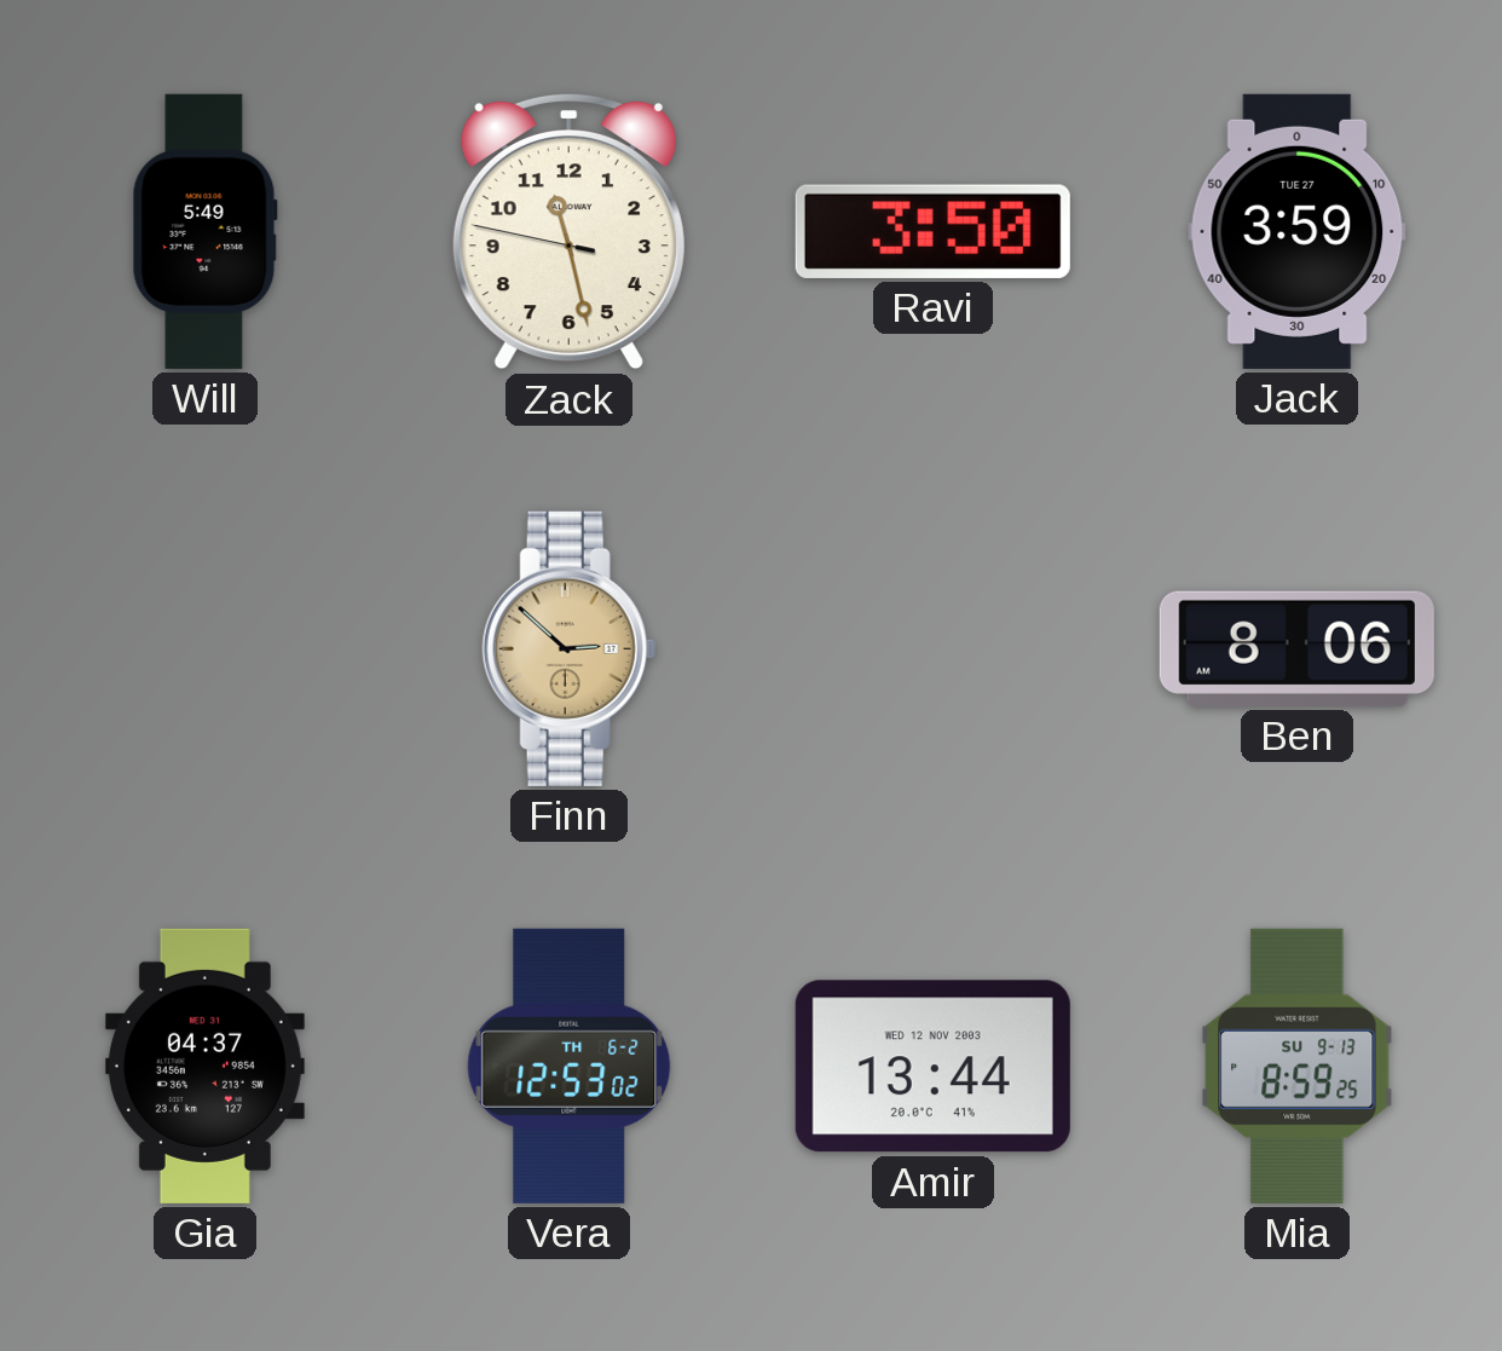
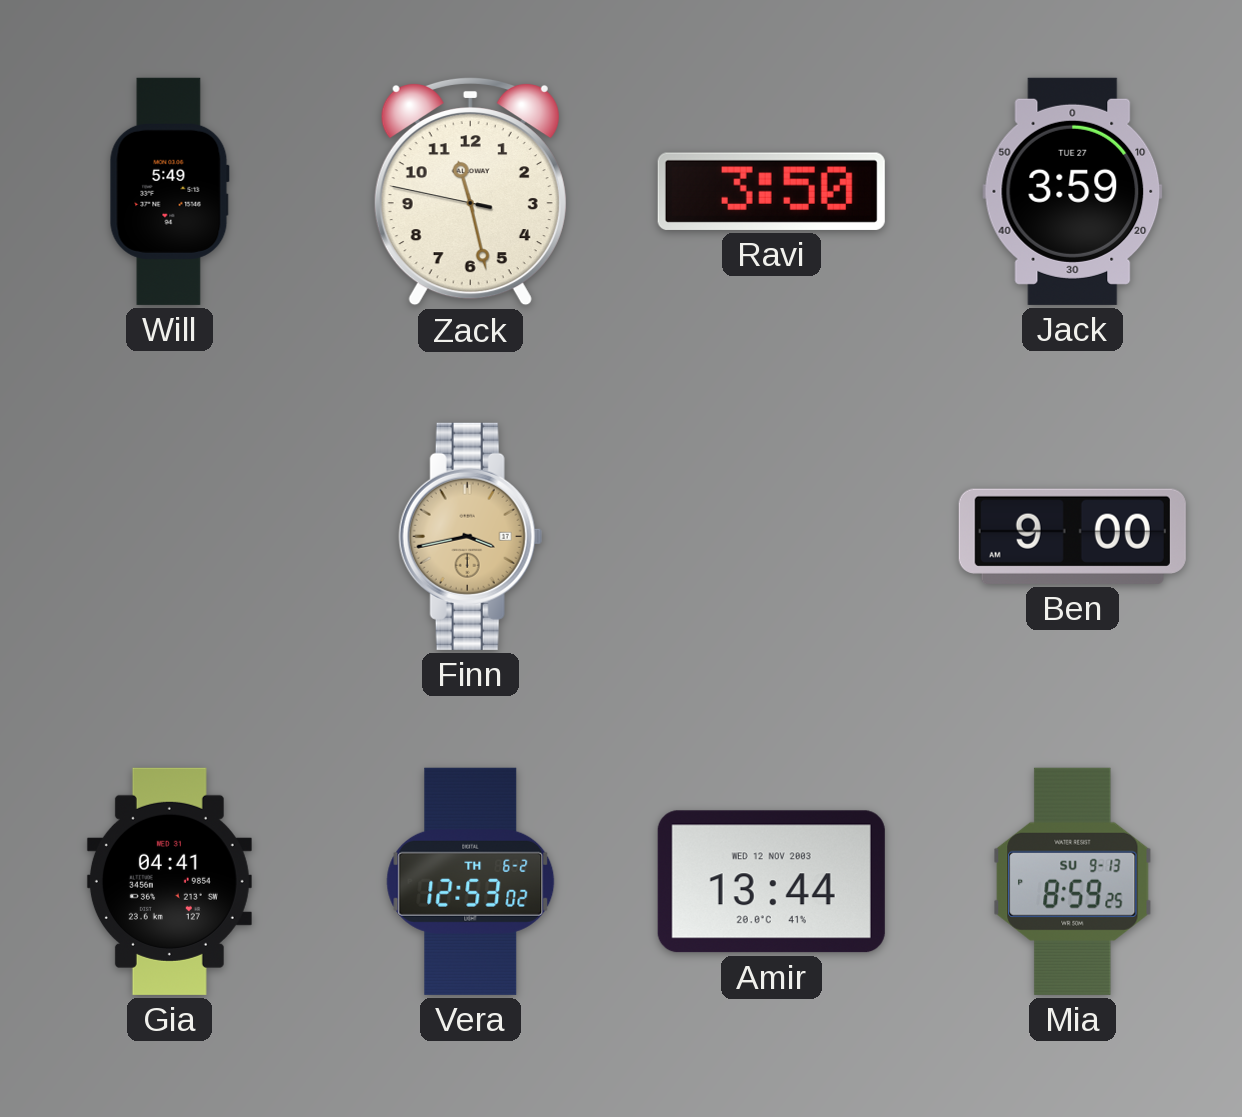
Finn: 2:52 -> 3:43
Ben: 8:06 -> 9:00
Gia: 04:37 -> 04:41
